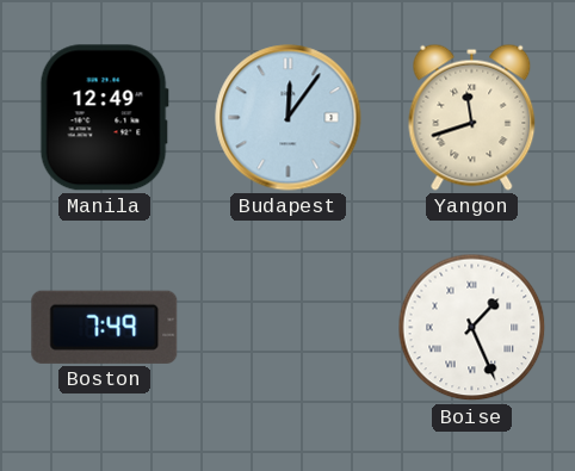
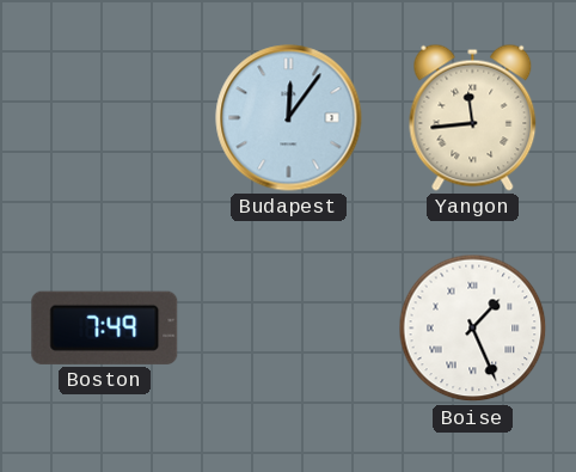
Manila: 12:49 -> none
Yangon: 11:42 -> 11:44
